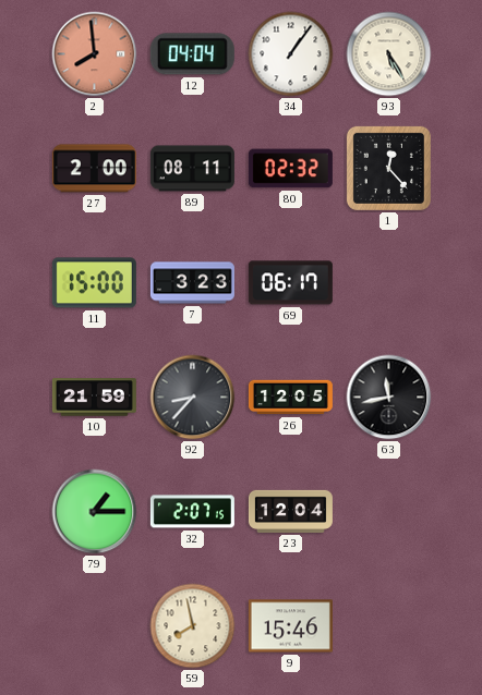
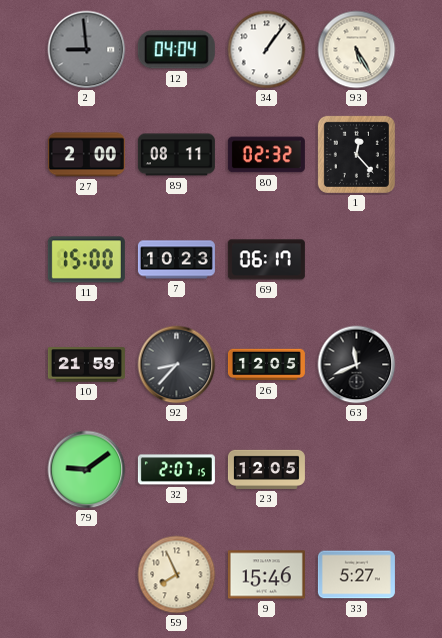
2: 7:59 -> 8:59
2 dial: salmon -> grey
7: 3:23 -> 10:23
63: 11:43 -> 11:41
79: 1:15 -> 9:09
23: 12:04 -> 12:05
59: 7:58 -> 7:56
33: none -> 5:27
